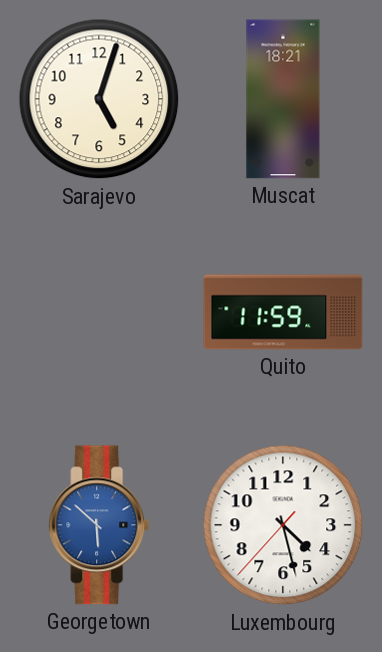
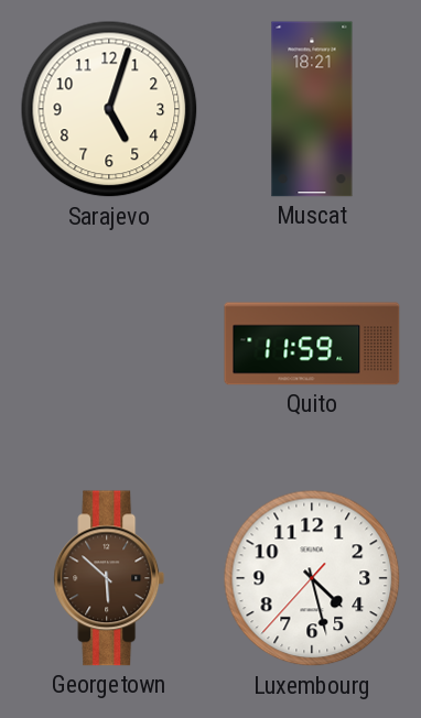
Georgetown dial: blue -> brown
